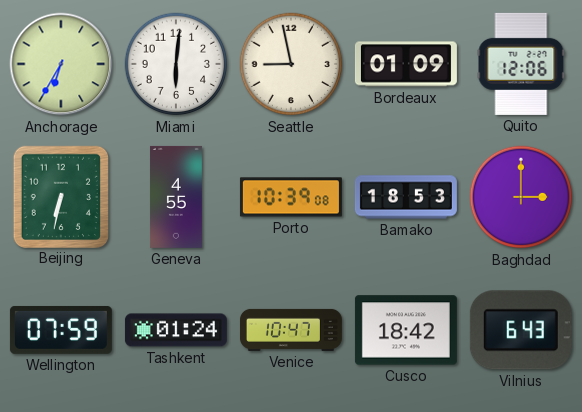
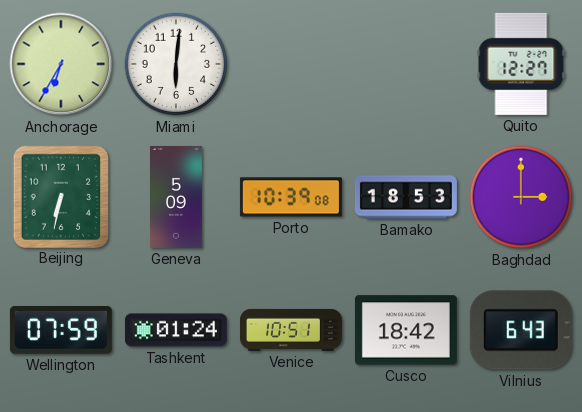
Seattle: 8:58 -> none
Bordeaux: 01:09 -> none
Quito: 12:06 -> 12:27
Geneva: 4:55 -> 5:09
Venice: 10:47 -> 10:51
